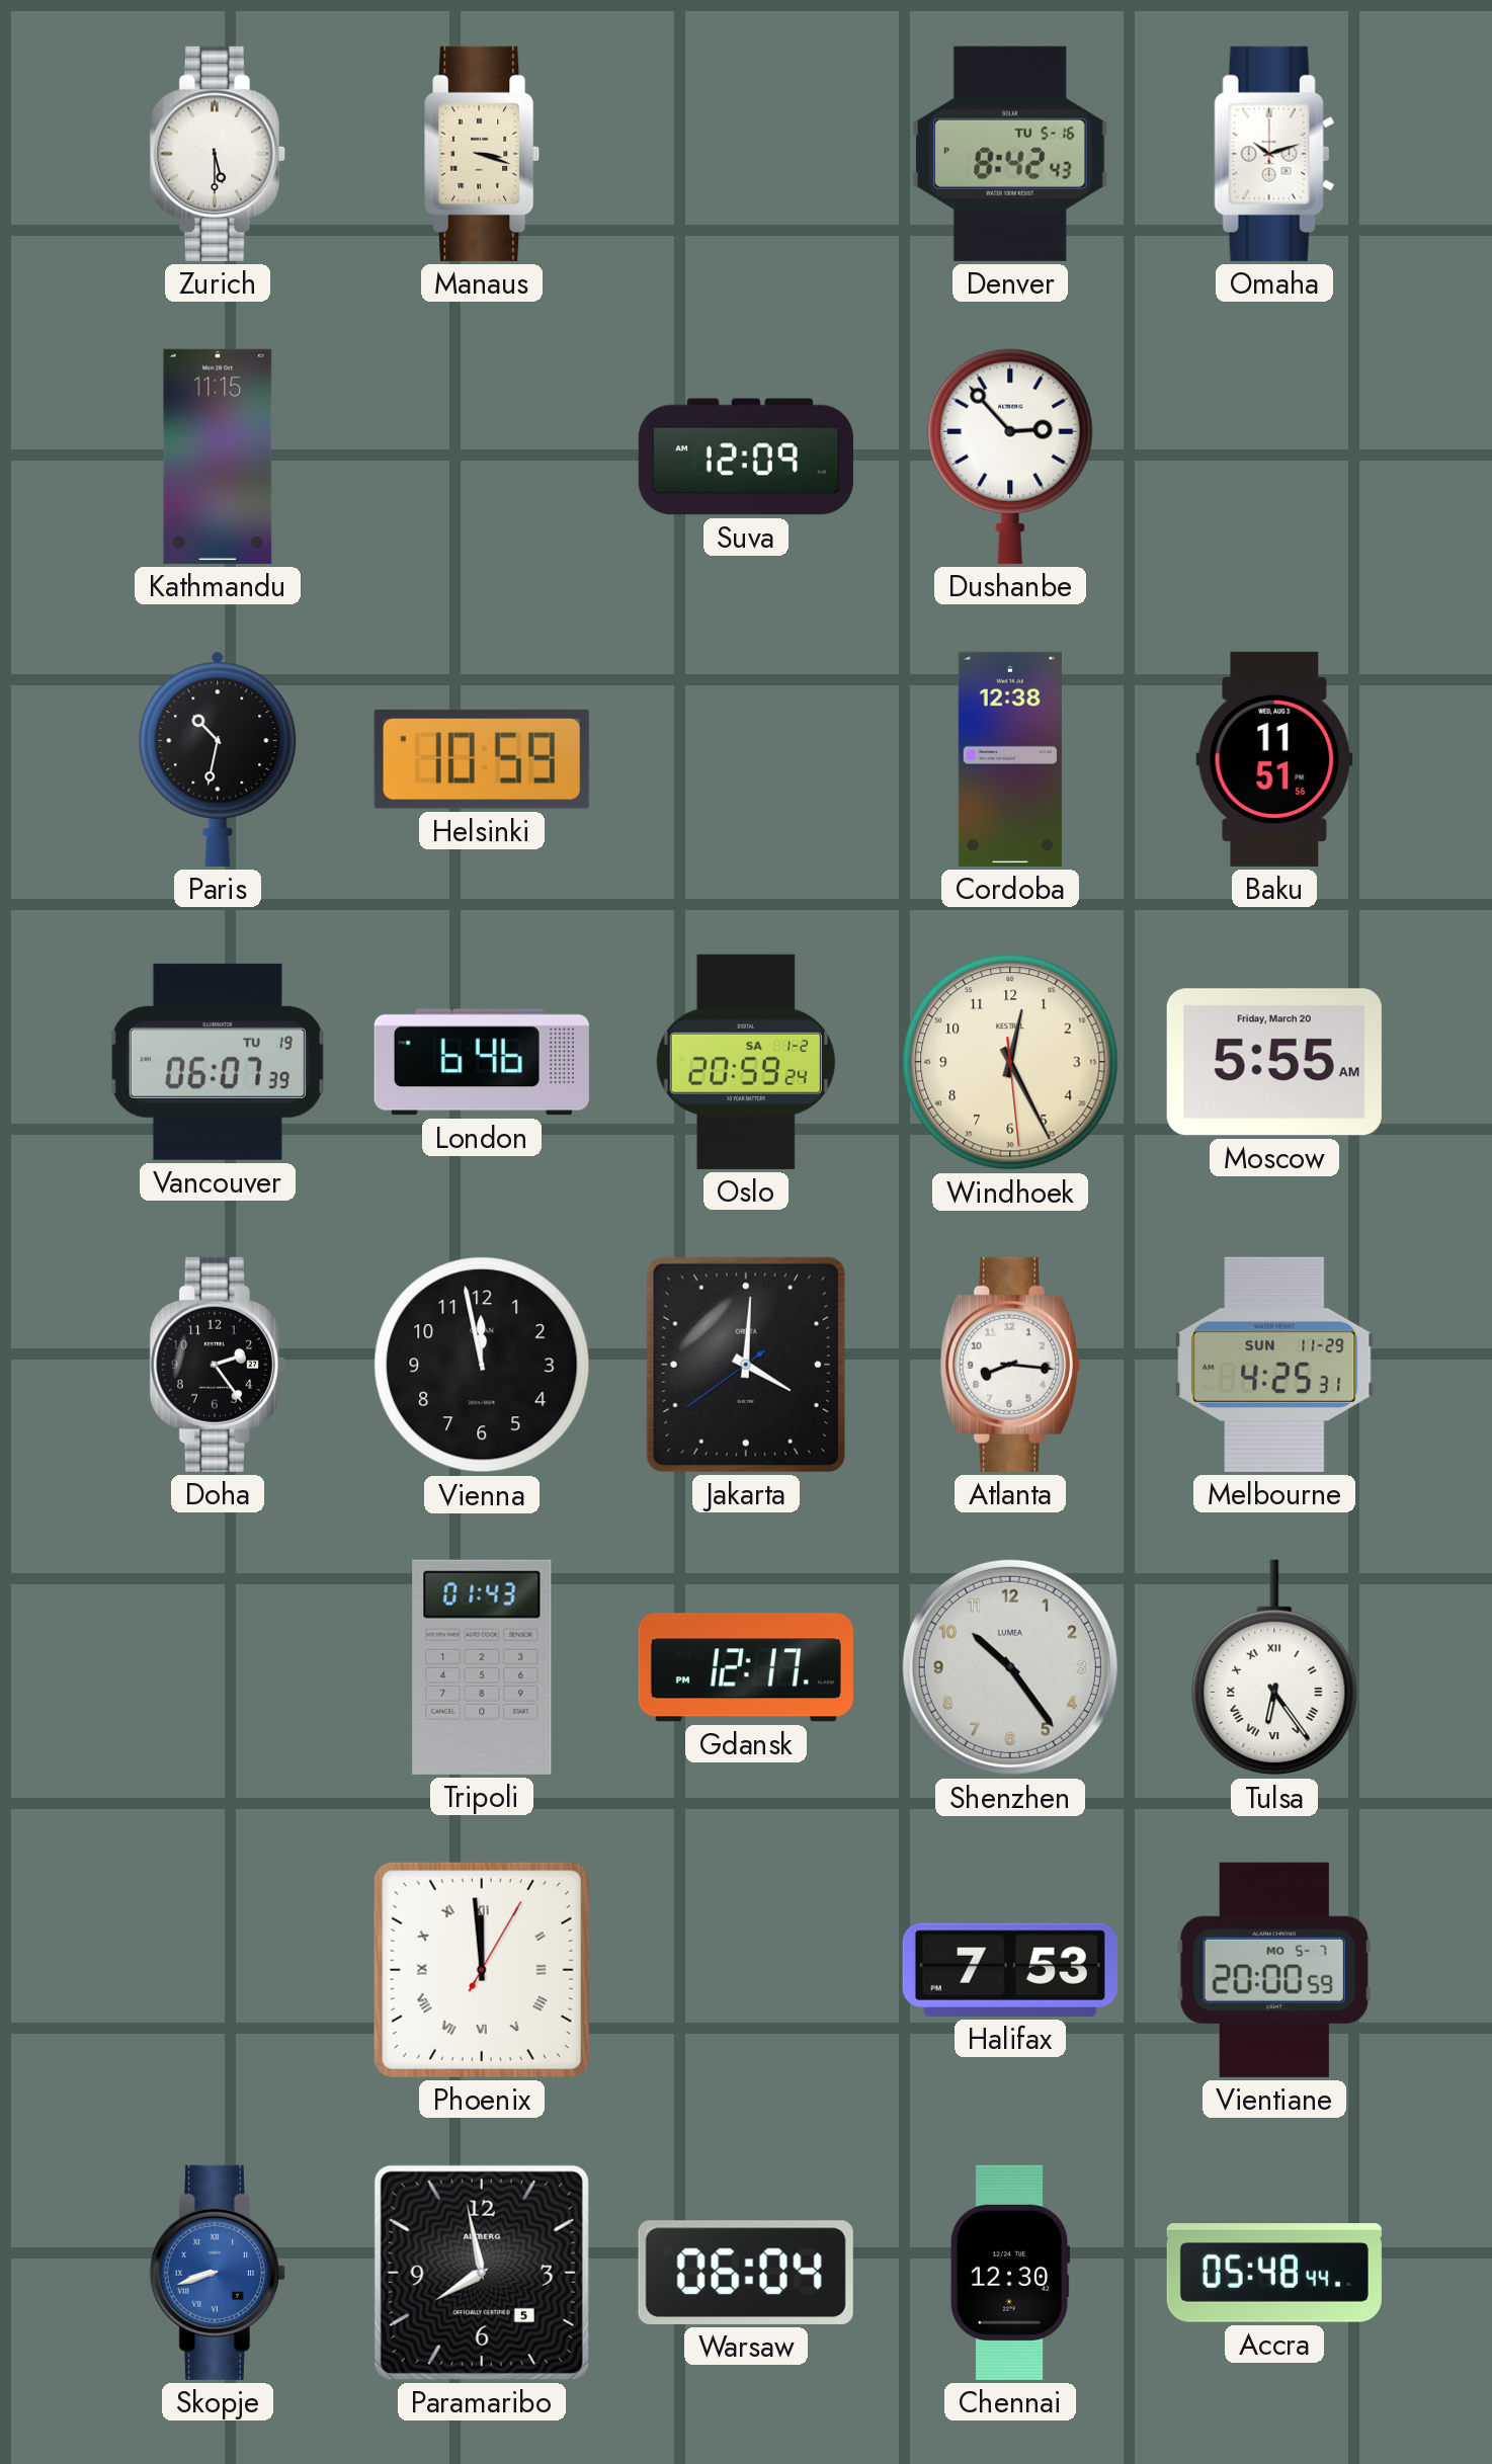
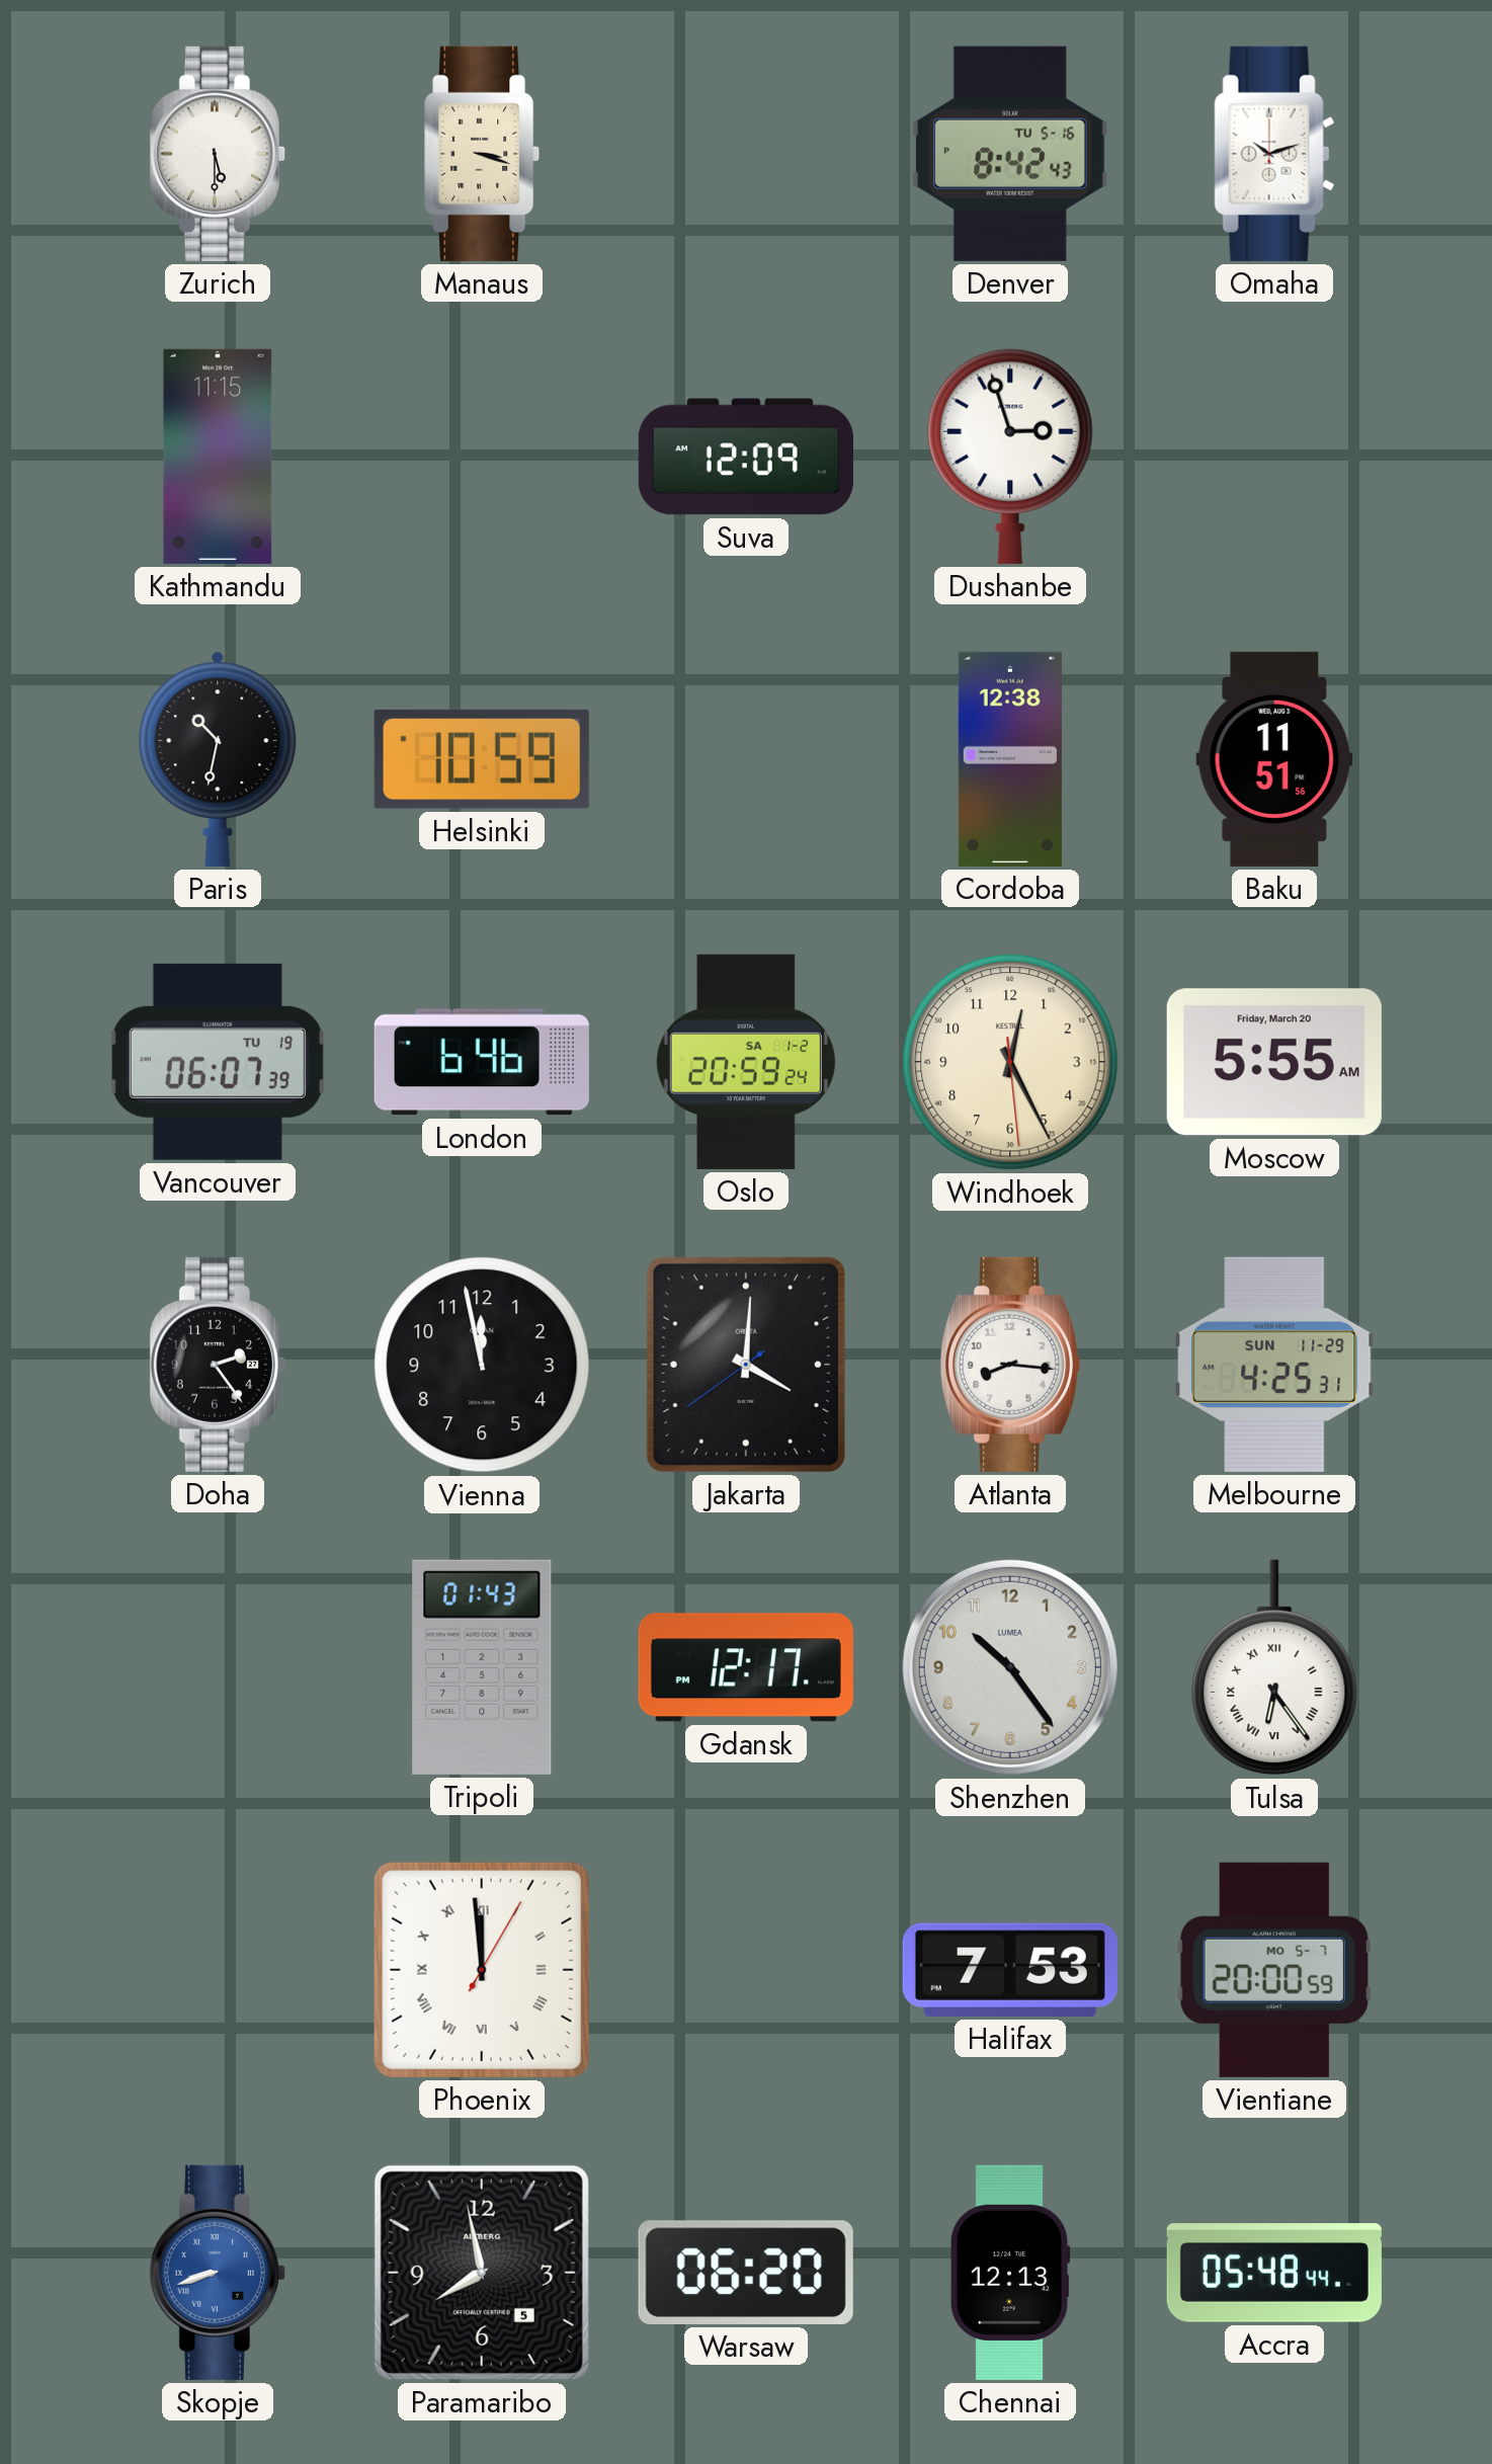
Dushanbe: 2:53 -> 2:57
Warsaw: 06:04 -> 06:20
Chennai: 12:30 -> 12:13
